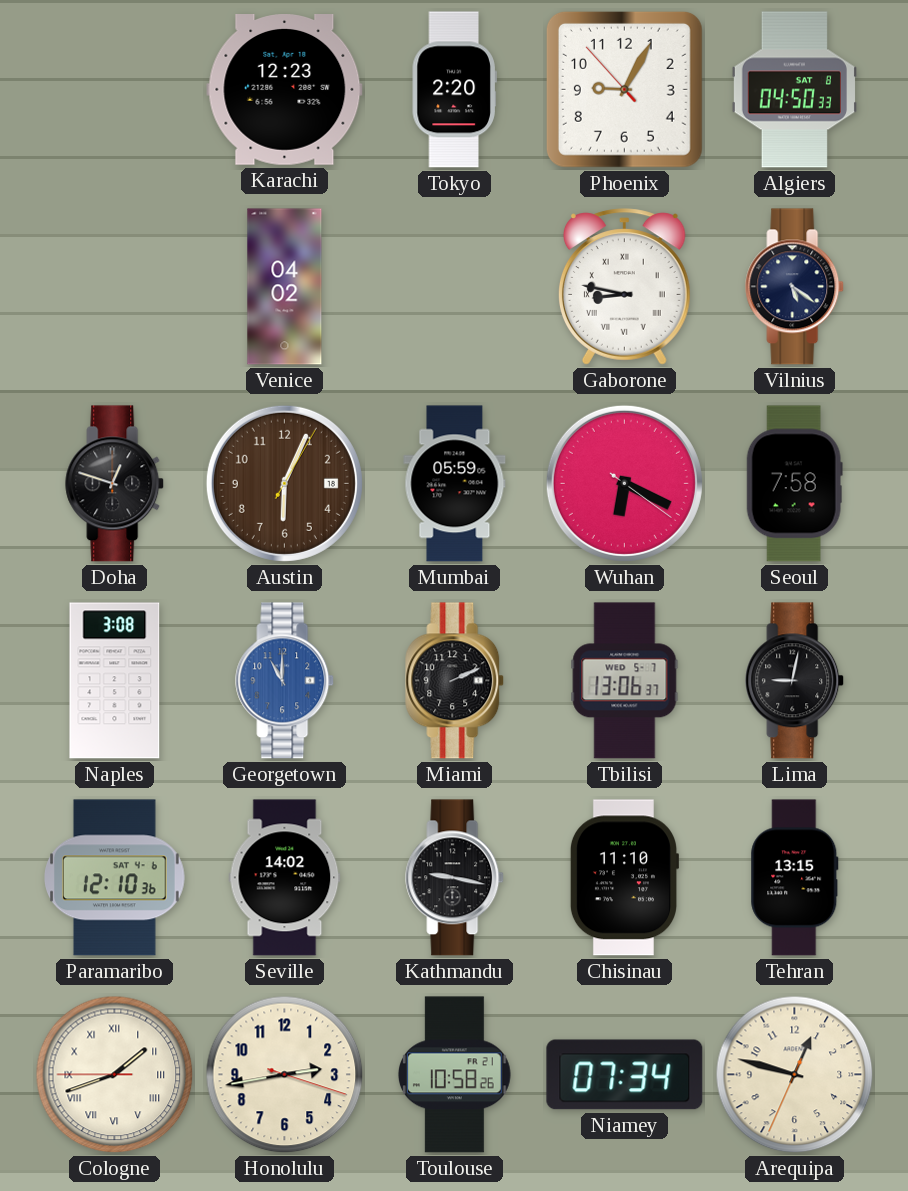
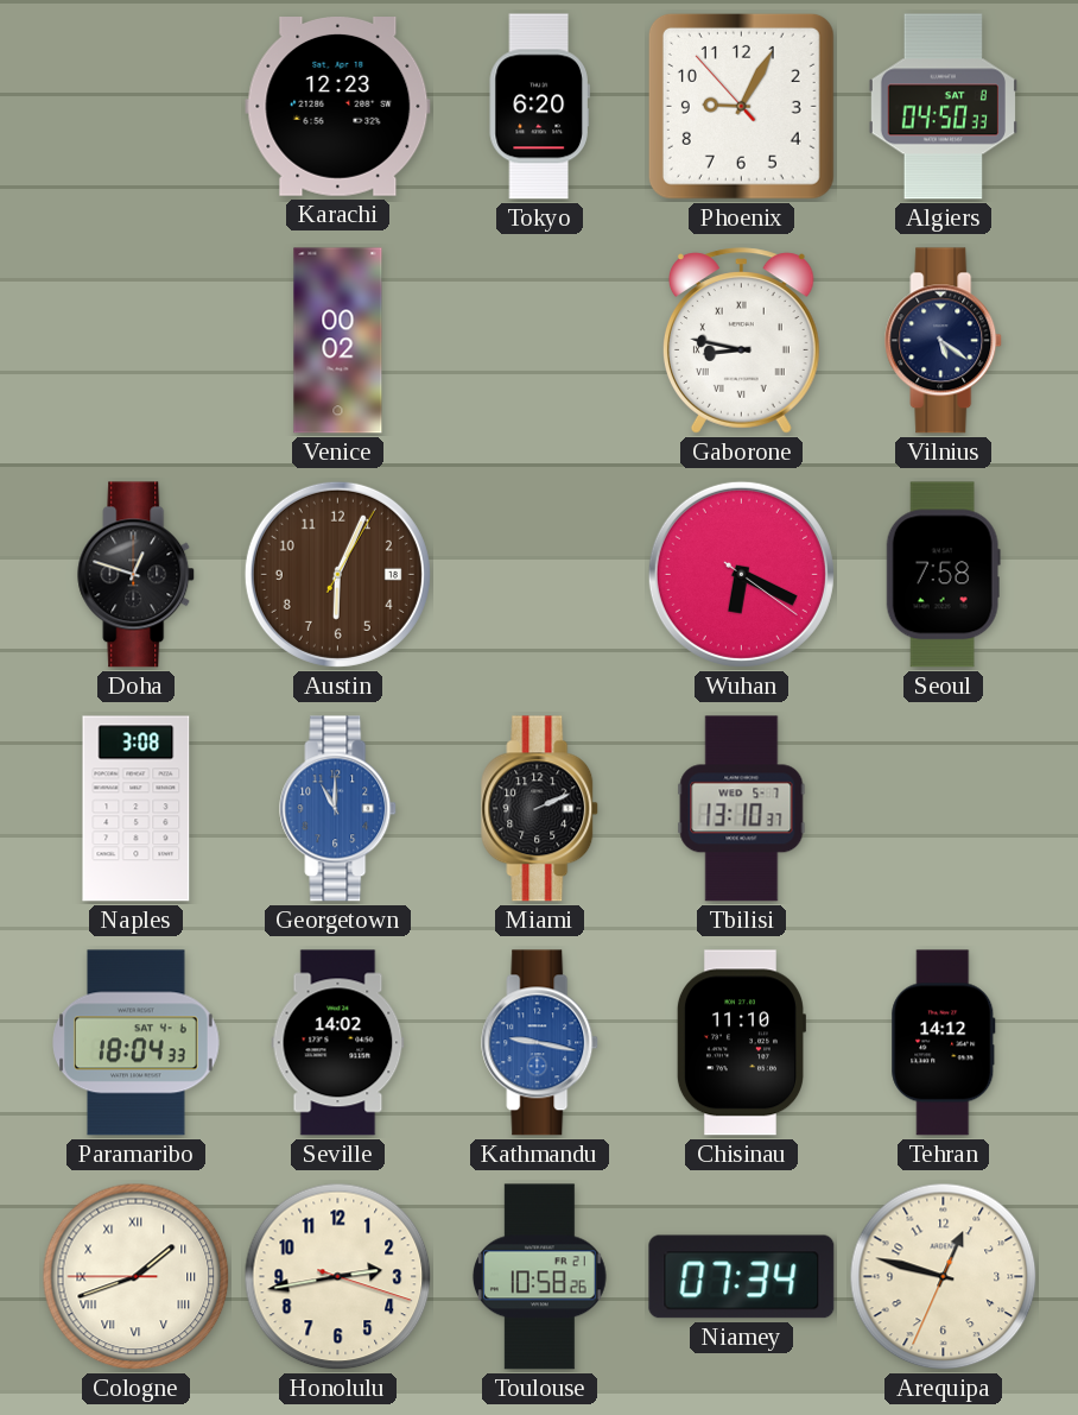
Tokyo: 2:20 -> 6:20
Venice: 04:02 -> 00:02
Mumbai: 05:59 -> none
Tbilisi: 13:06 -> 13:10
Lima: 9:02 -> none
Paramaribo: 12:10 -> 18:04
Kathmandu dial: black -> blue
Tehran: 13:15 -> 14:12
